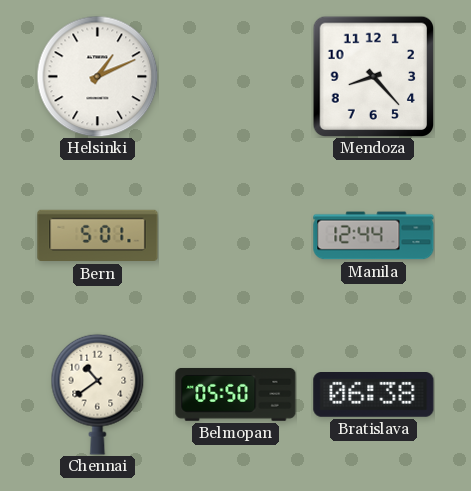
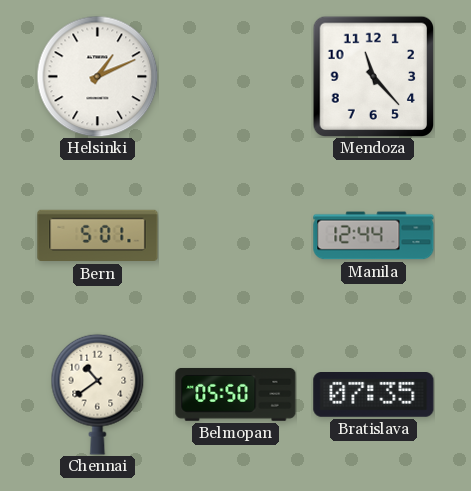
Mendoza: 8:23 -> 11:23
Bratislava: 06:38 -> 07:35
